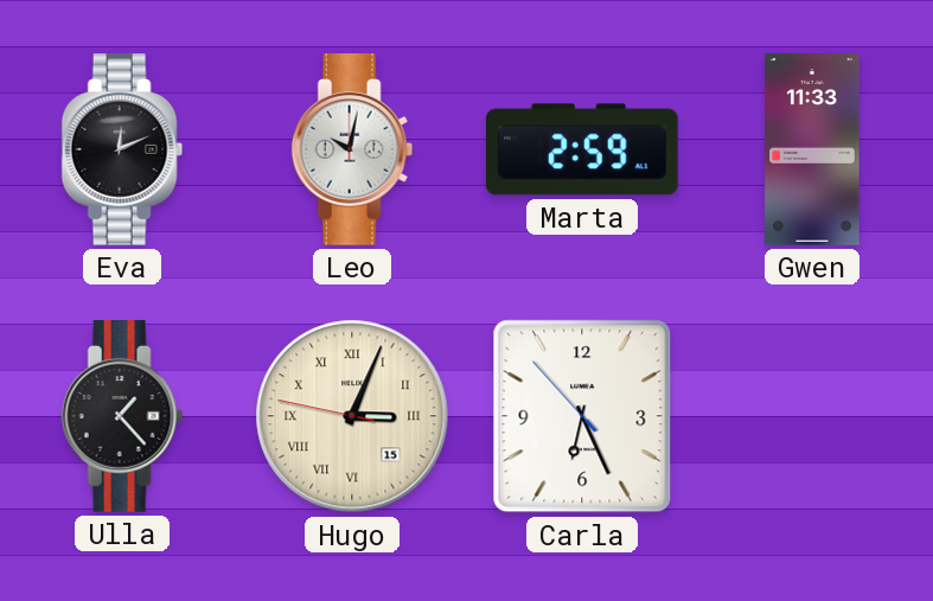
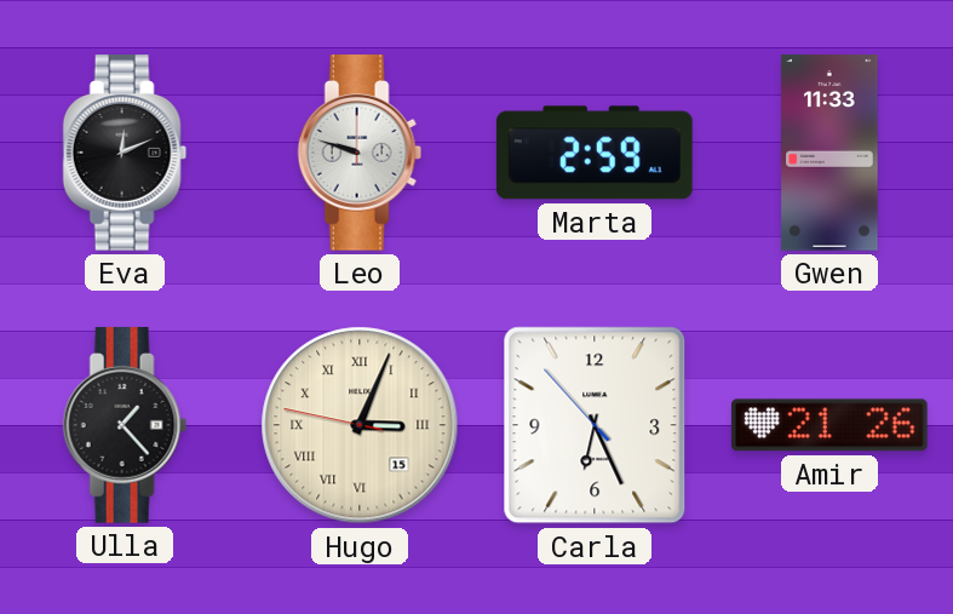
Leo: 10:02 -> 9:48
Amir: none -> 21:26
